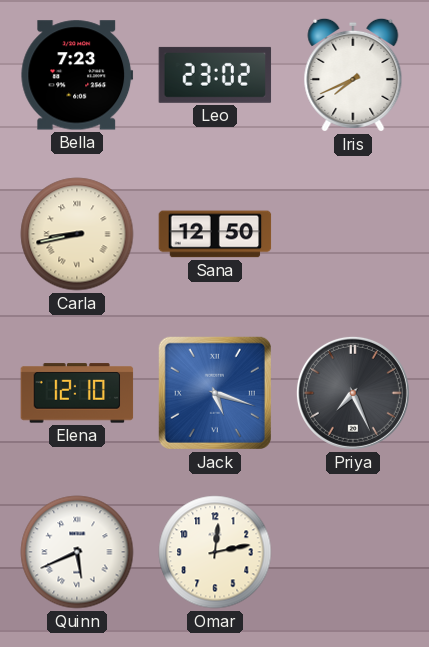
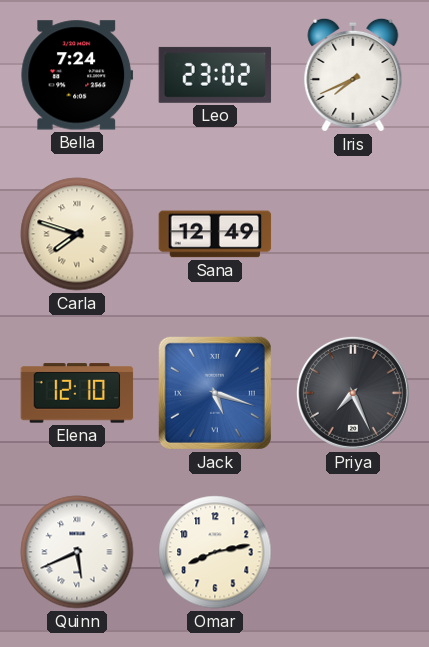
Bella: 7:23 -> 7:24
Carla: 8:43 -> 7:48
Sana: 12:50 -> 12:49
Omar: 12:13 -> 8:13
